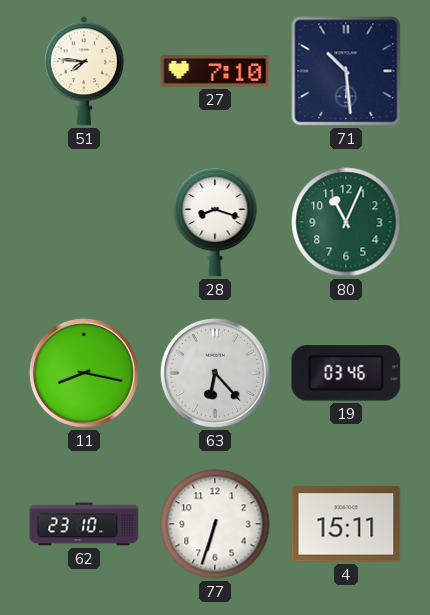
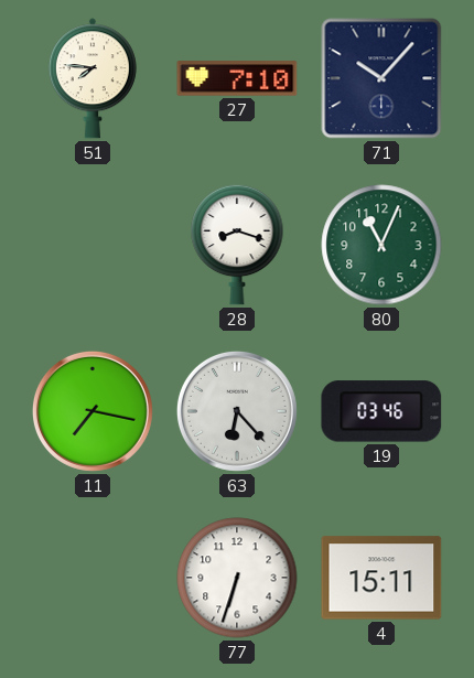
71: 10:29 -> 10:07
11: 8:17 -> 7:17
62: 23:10 -> none
